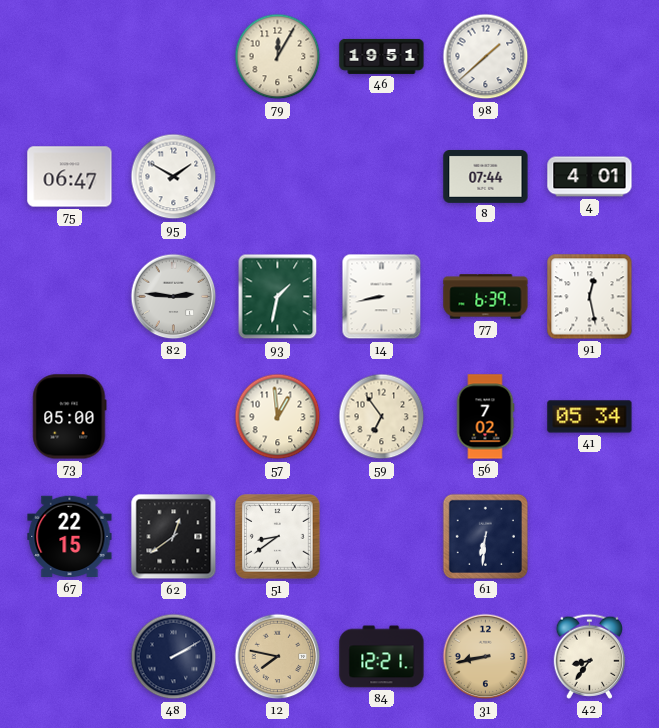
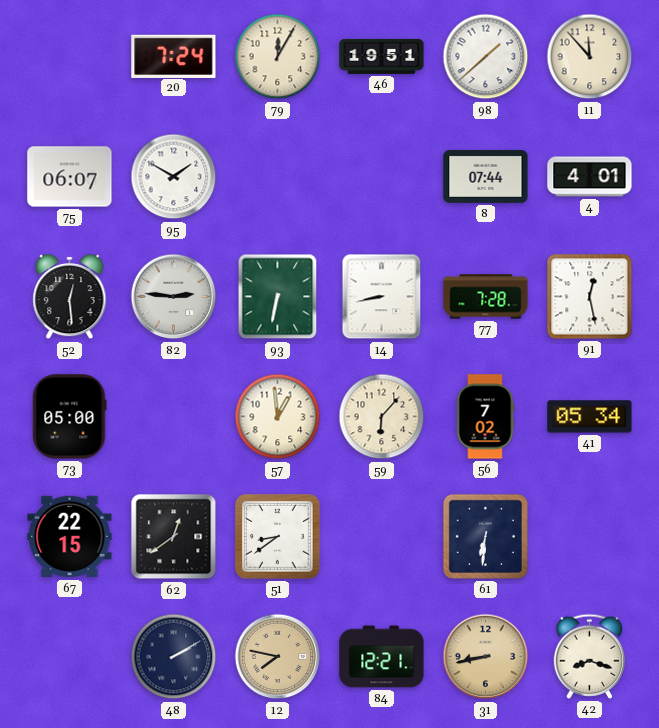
20: none -> 7:24
11: none -> 11:53
75: 06:47 -> 06:07
52: none -> 12:29
93: 1:32 -> 6:32
77: 6:39 -> 7:28
59: 6:54 -> 6:07
42: 8:36 -> 8:18
